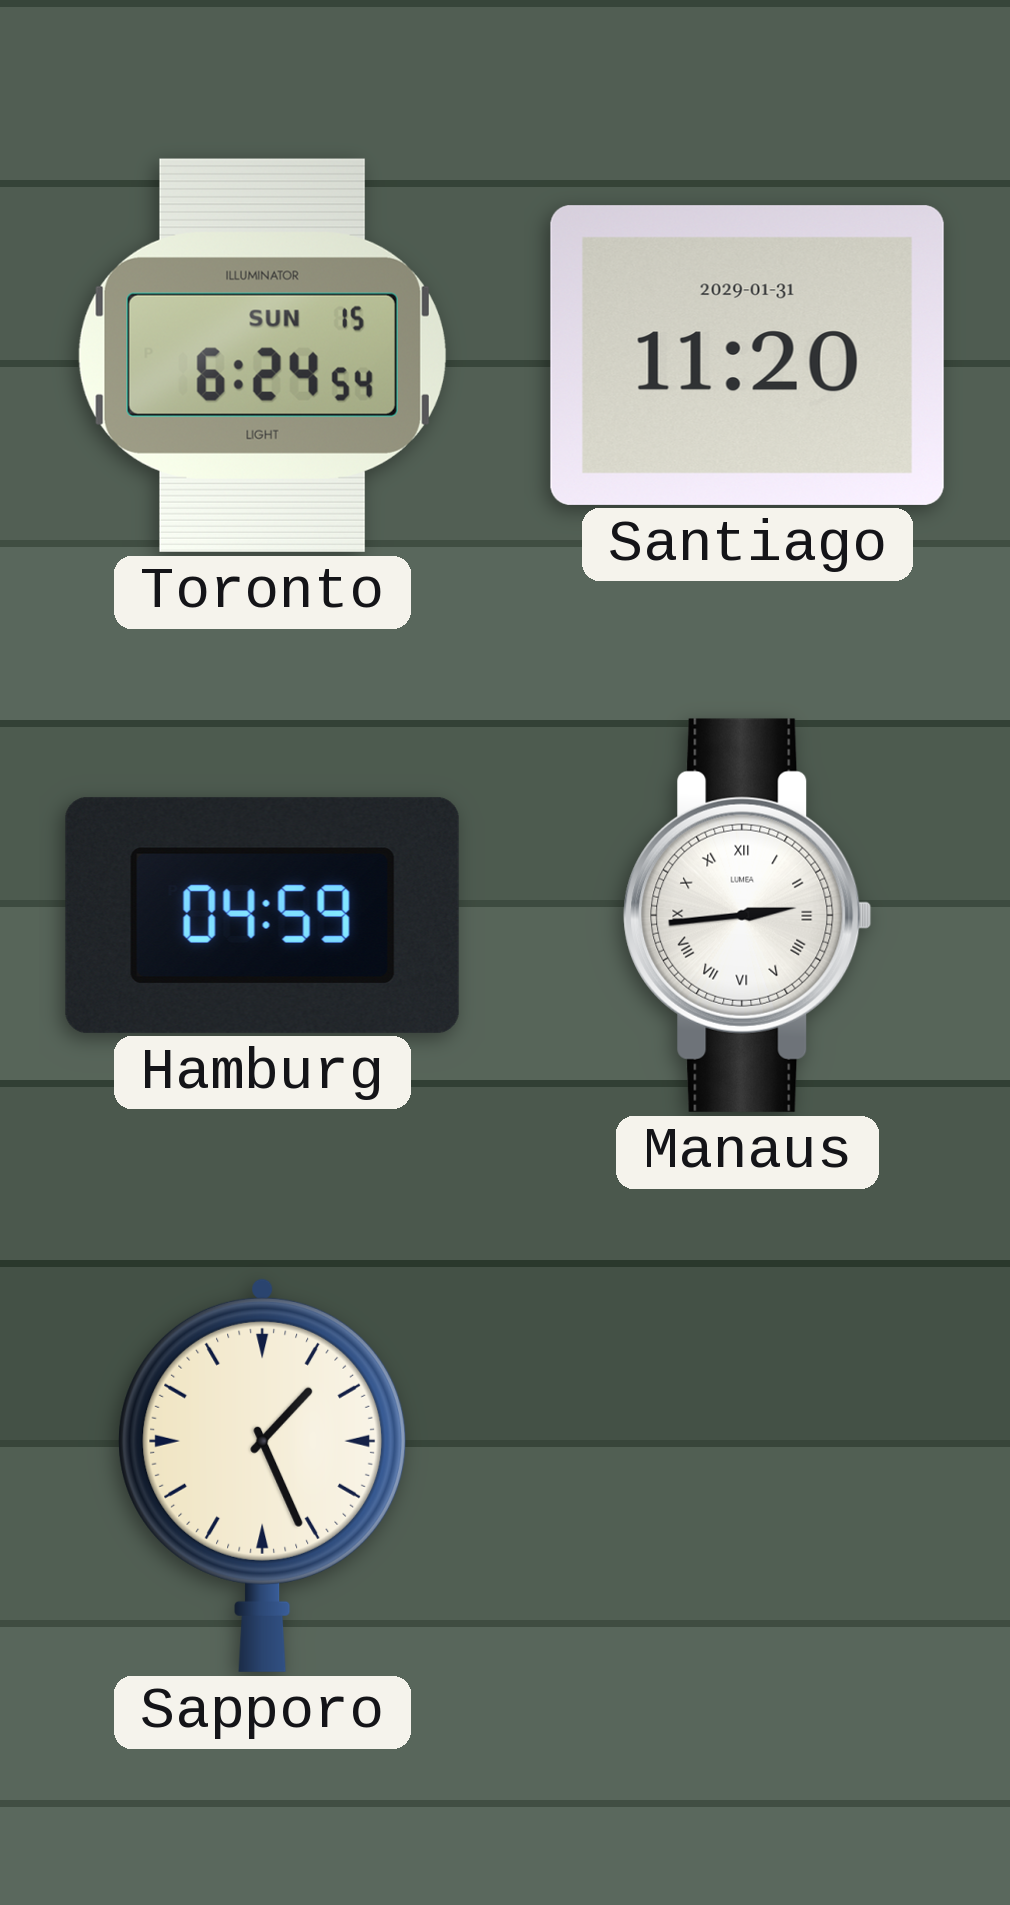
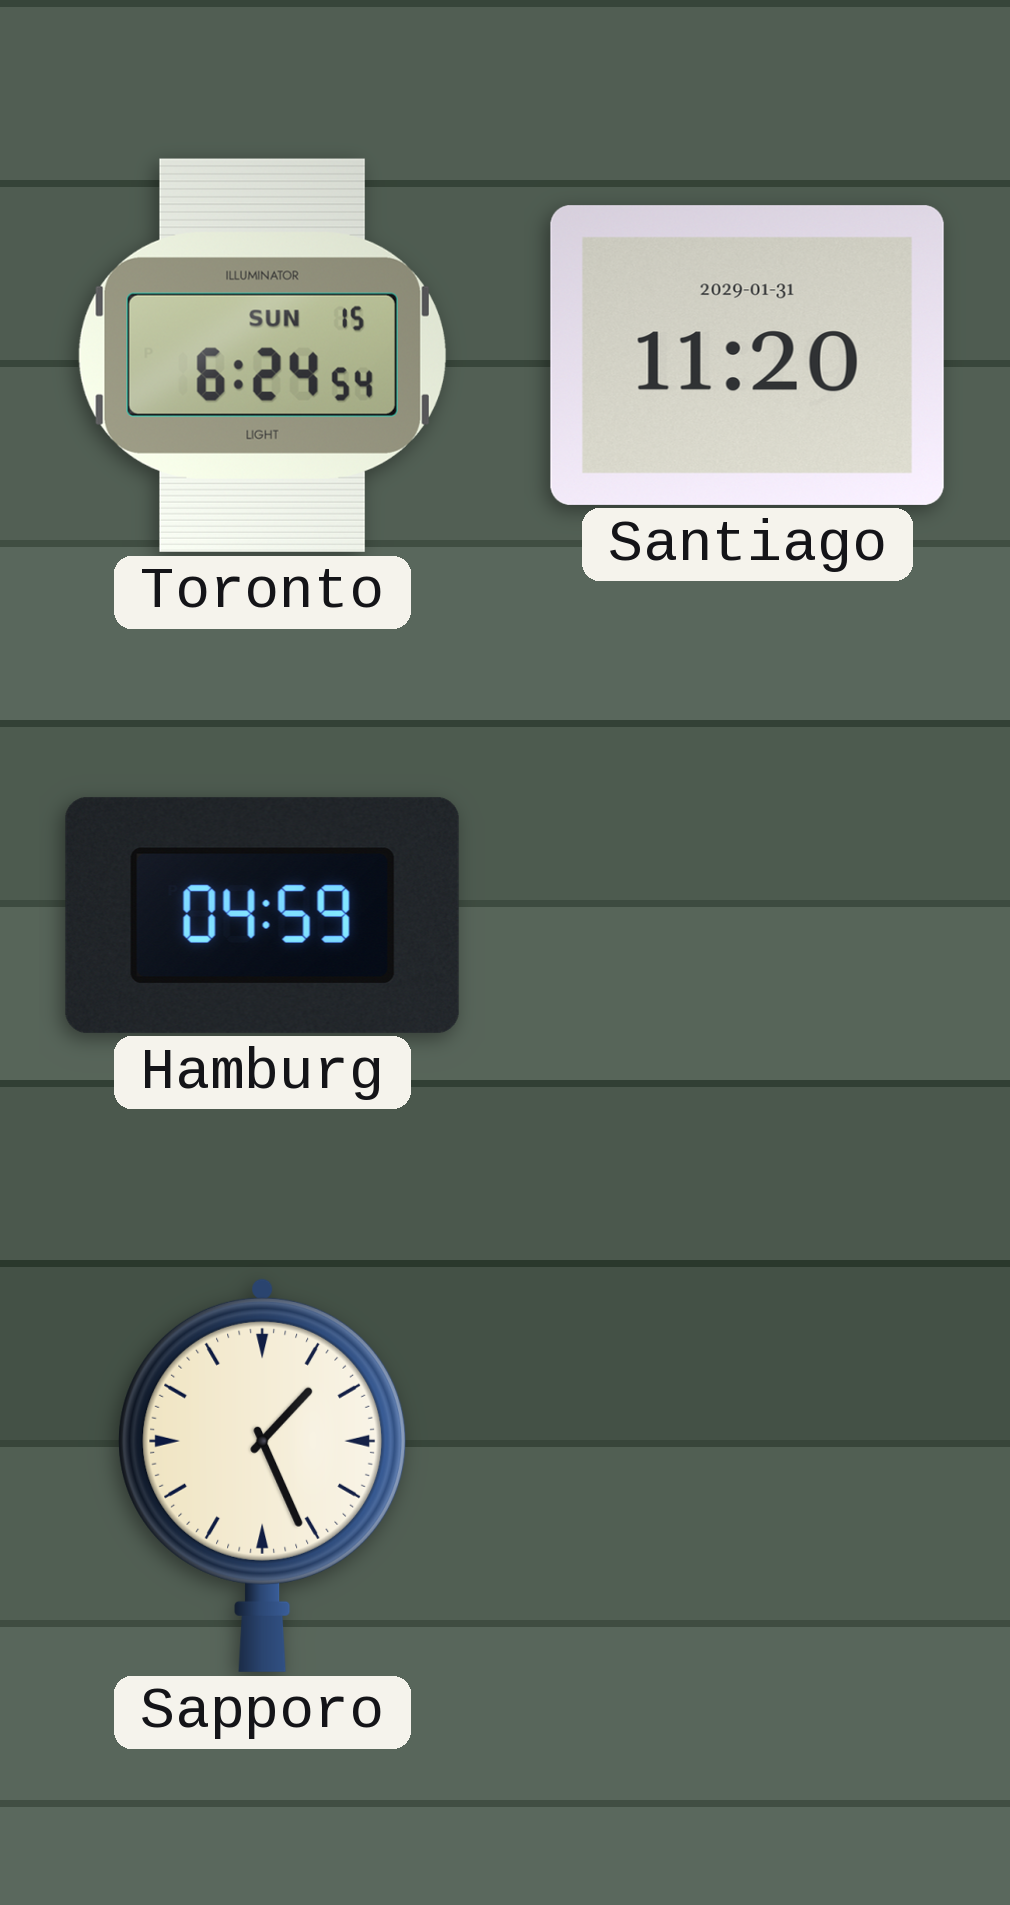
Manaus: 2:44 -> none
